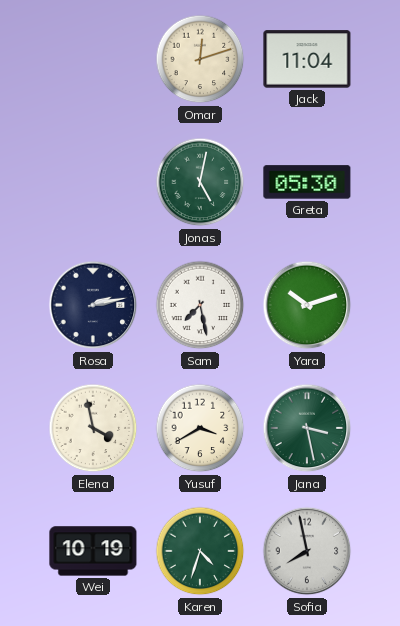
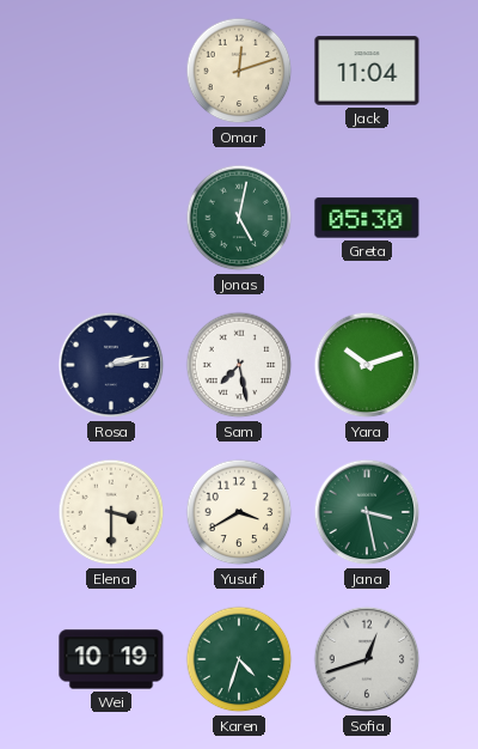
Elena: 3:58 -> 3:30
Sofia: 7:58 -> 12:42
